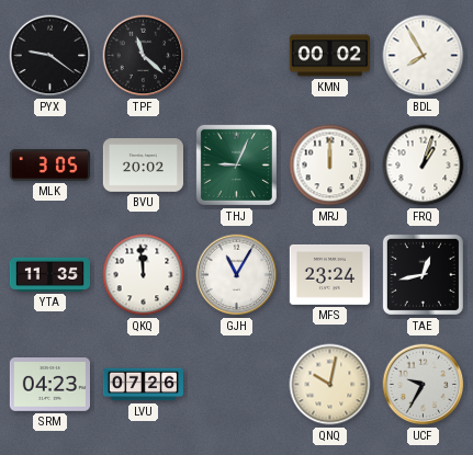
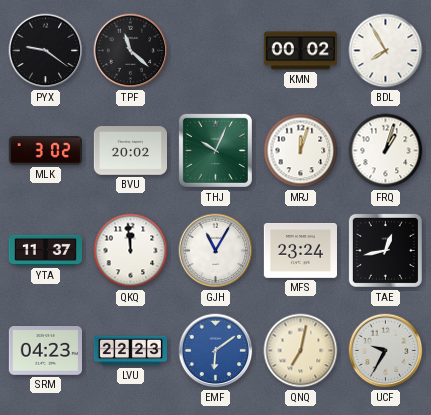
MLK: 3:05 -> 3:02
THJ: 9:04 -> 10:04
MRJ: 12:00 -> 12:03
YTA: 11:35 -> 11:37
LVU: 07:26 -> 22:23
EMF: none -> 6:09
QNQ: 10:02 -> 7:02
